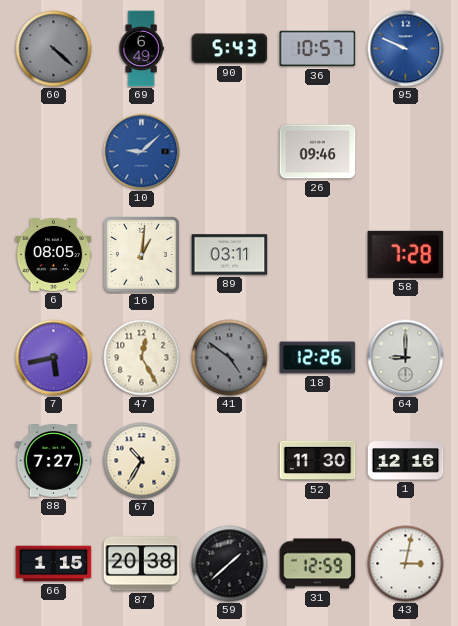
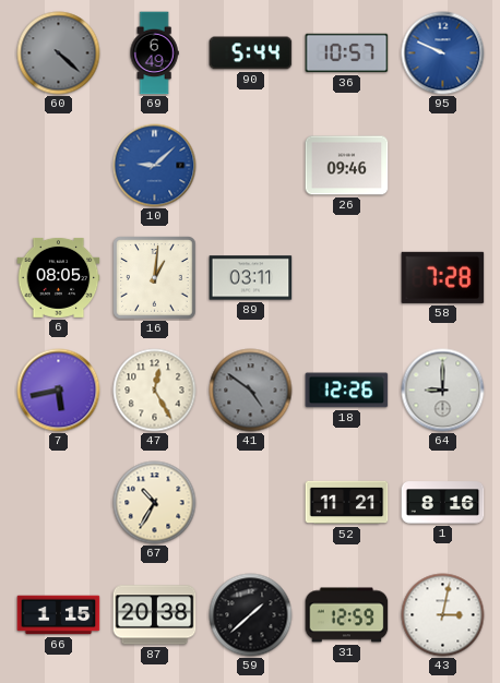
90: 5:43 -> 5:44
88: 7:27 -> none
52: 11:30 -> 11:21
1: 12:16 -> 8:16
